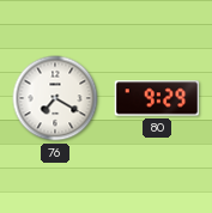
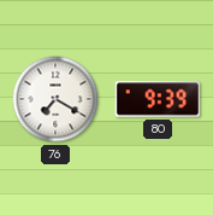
80: 9:29 -> 9:39
